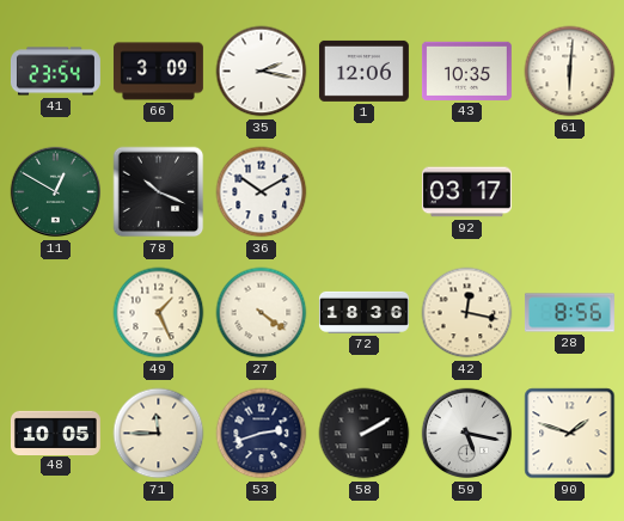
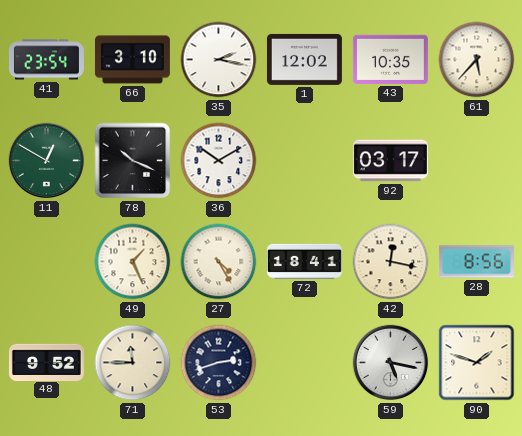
66: 3:09 -> 3:10
1: 12:06 -> 12:02
61: 6:01 -> 5:37
27: 4:21 -> 4:25
72: 18:36 -> 18:41
48: 10:05 -> 9:52
58: 2:10 -> none
